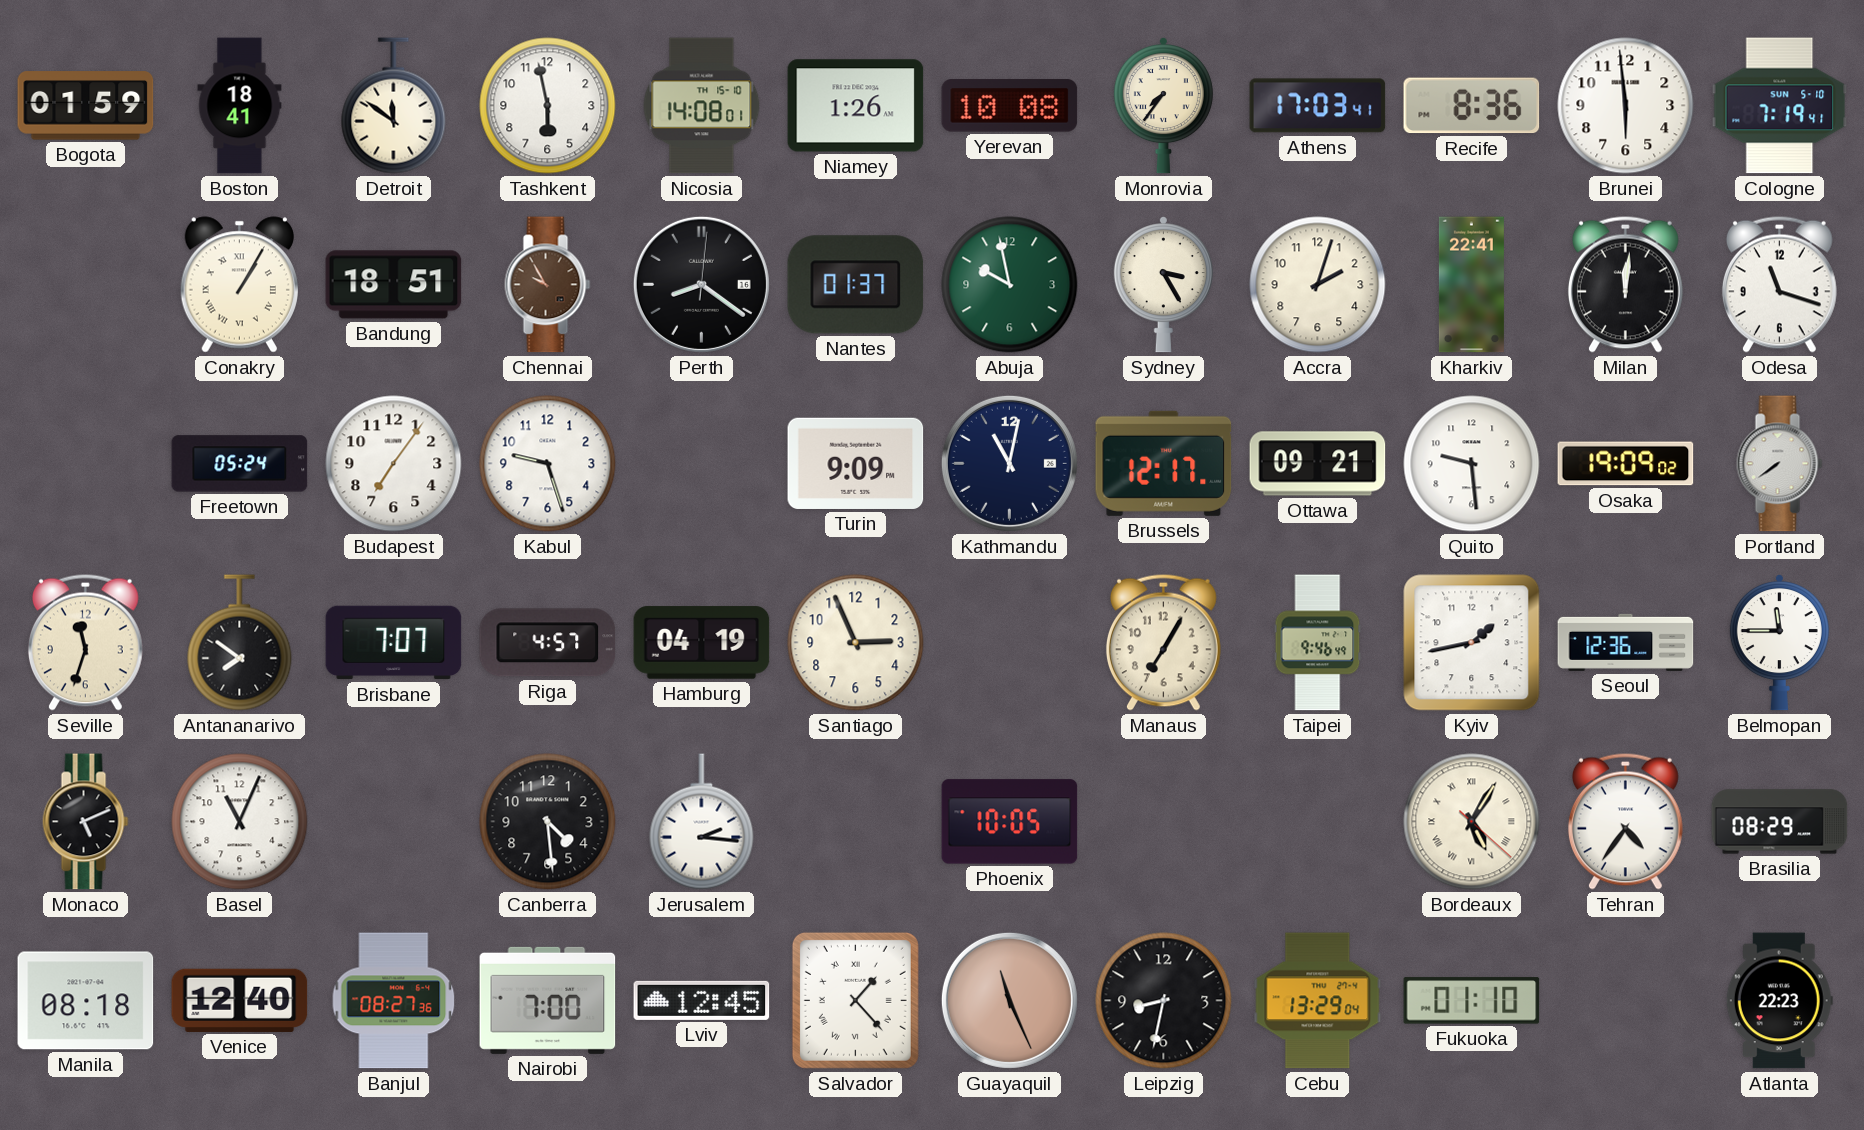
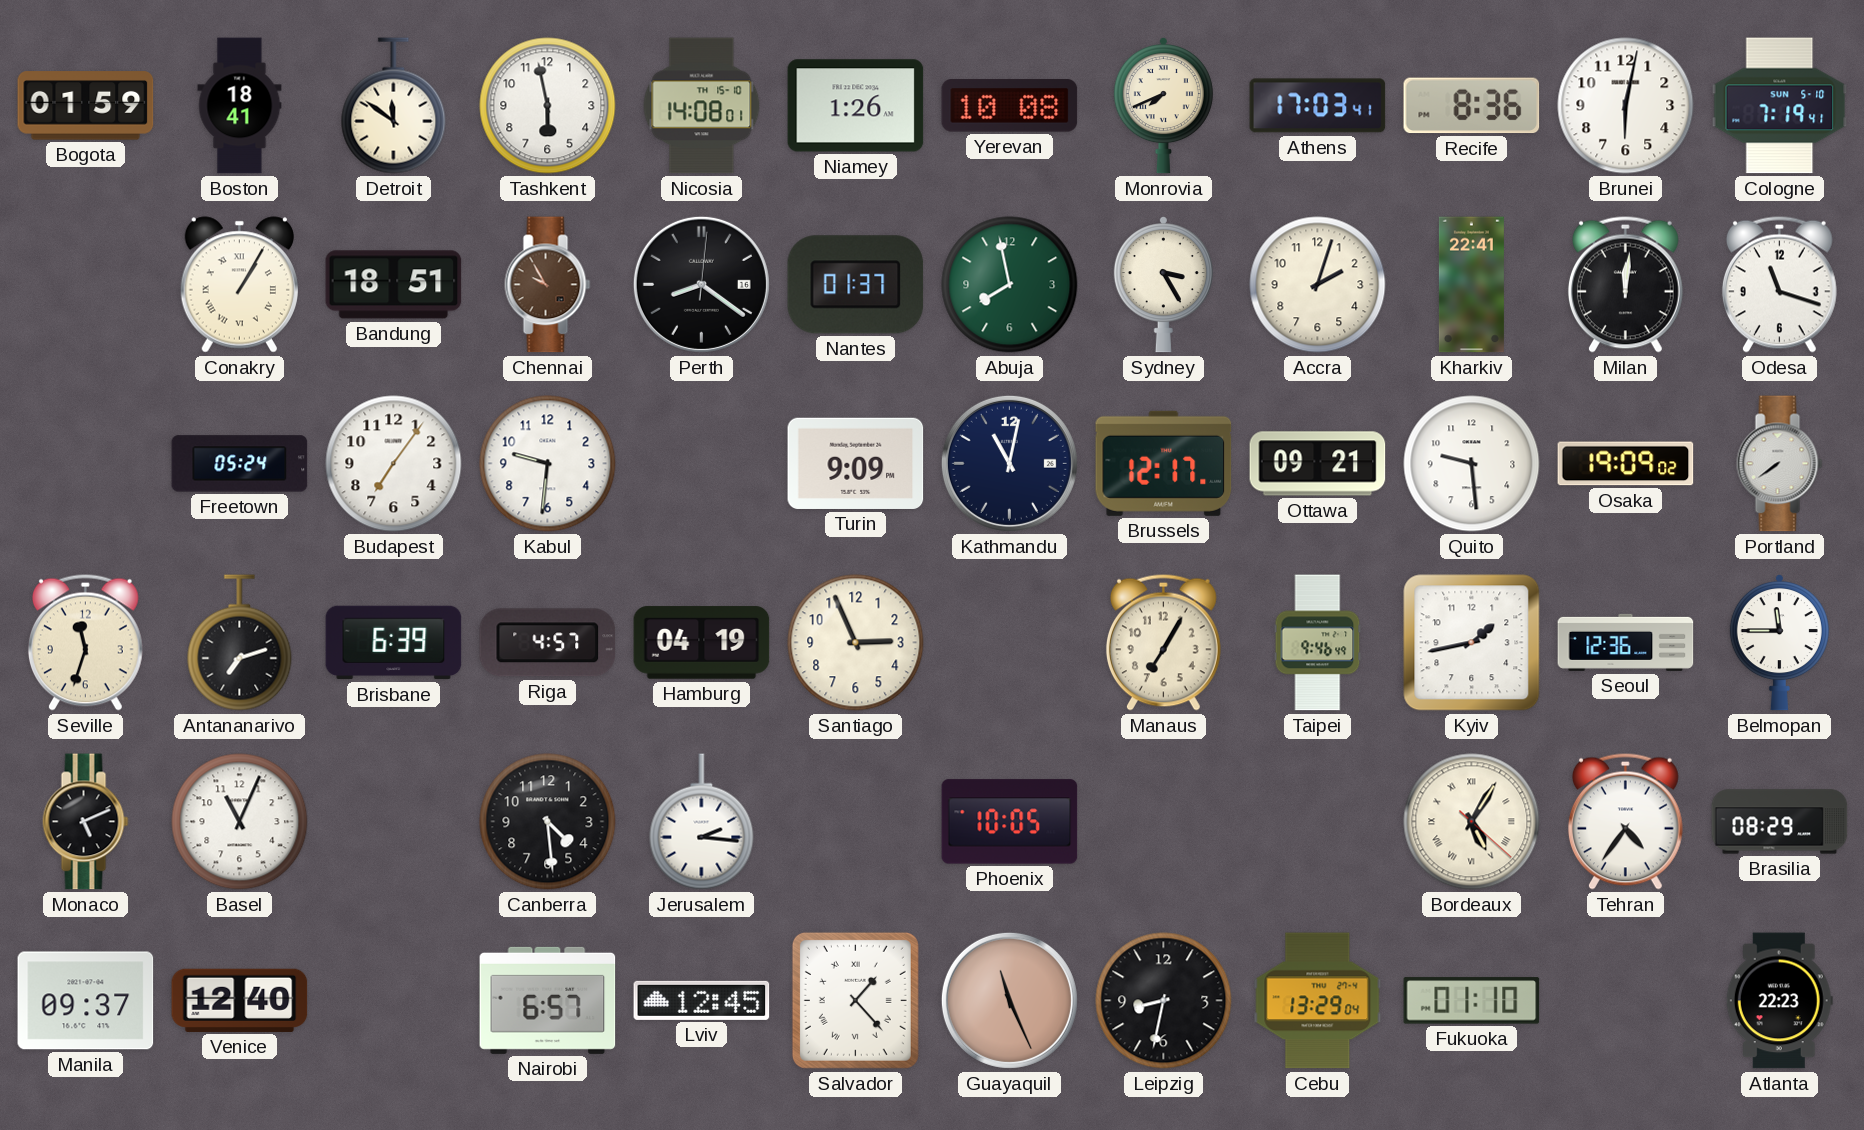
Monrovia: 7:36 -> 7:41
Brunei: 5:59 -> 6:02
Abuja: 9:58 -> 7:58
Kabul: 9:27 -> 9:31
Antananarivo: 7:51 -> 7:12
Brisbane: 7:07 -> 6:39
Manila: 08:18 -> 09:37
Banjul: 08:27 -> none
Nairobi: 7:00 -> 6:57
